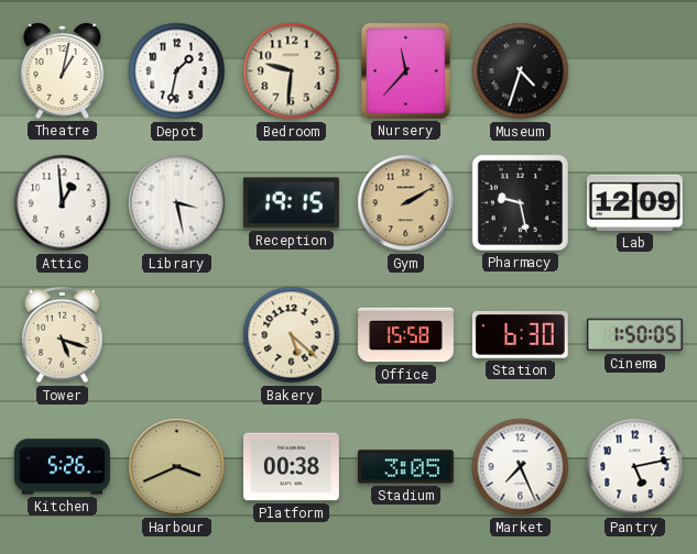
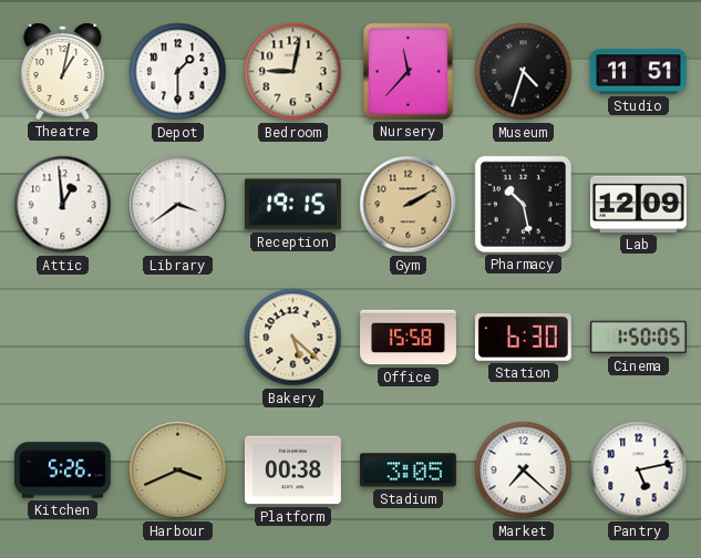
Depot: 1:32 -> 1:30
Bedroom: 9:31 -> 9:02
Studio: none -> 11:51
Library: 3:28 -> 3:39
Pharmacy: 9:28 -> 10:28
Tower: 5:18 -> none
Market: 7:26 -> 7:22
